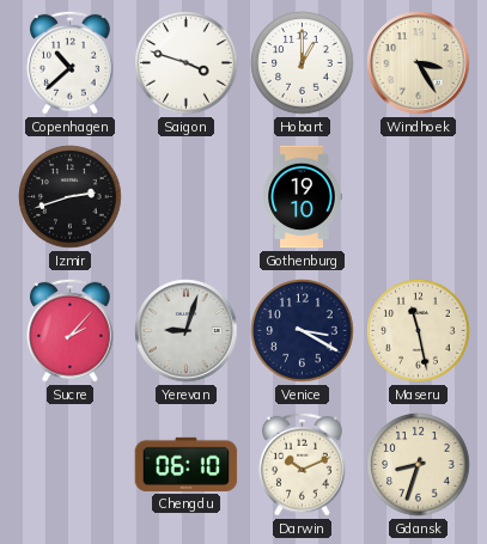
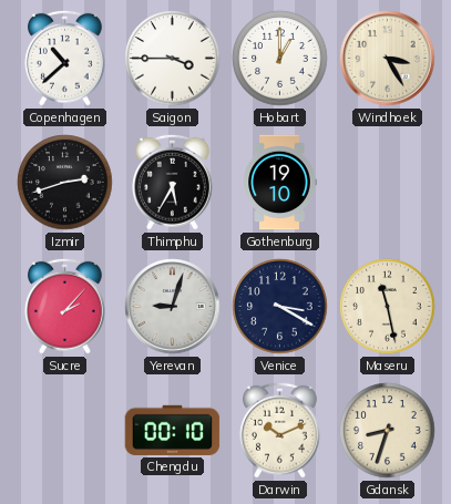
Saigon: 3:48 -> 3:45
Thimphu: none -> 5:35
Chengdu: 06:10 -> 00:10
